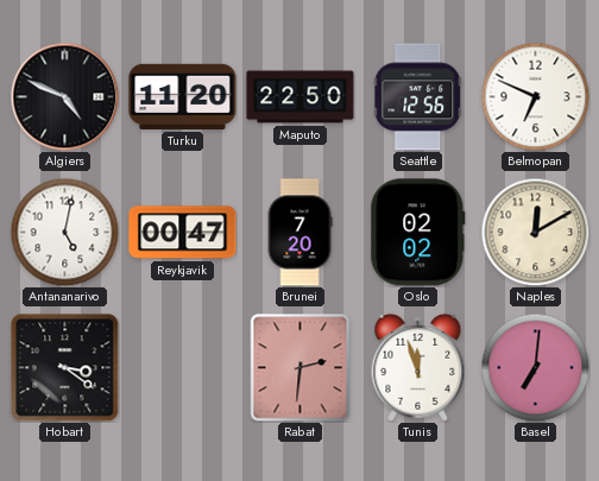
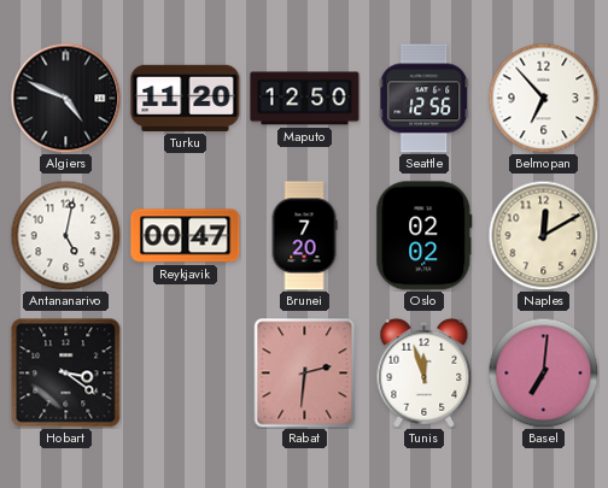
Maputo: 22:50 -> 12:50
Belmopan: 6:49 -> 6:53
